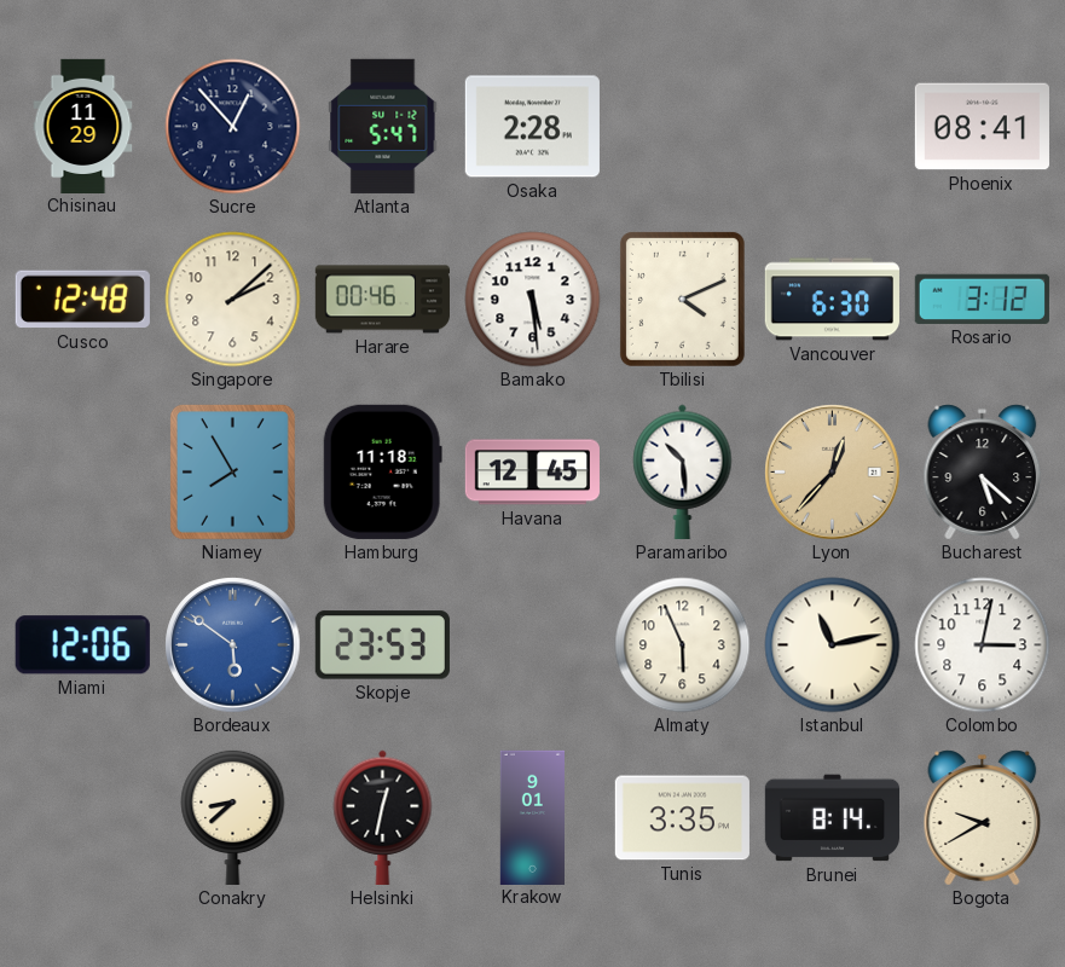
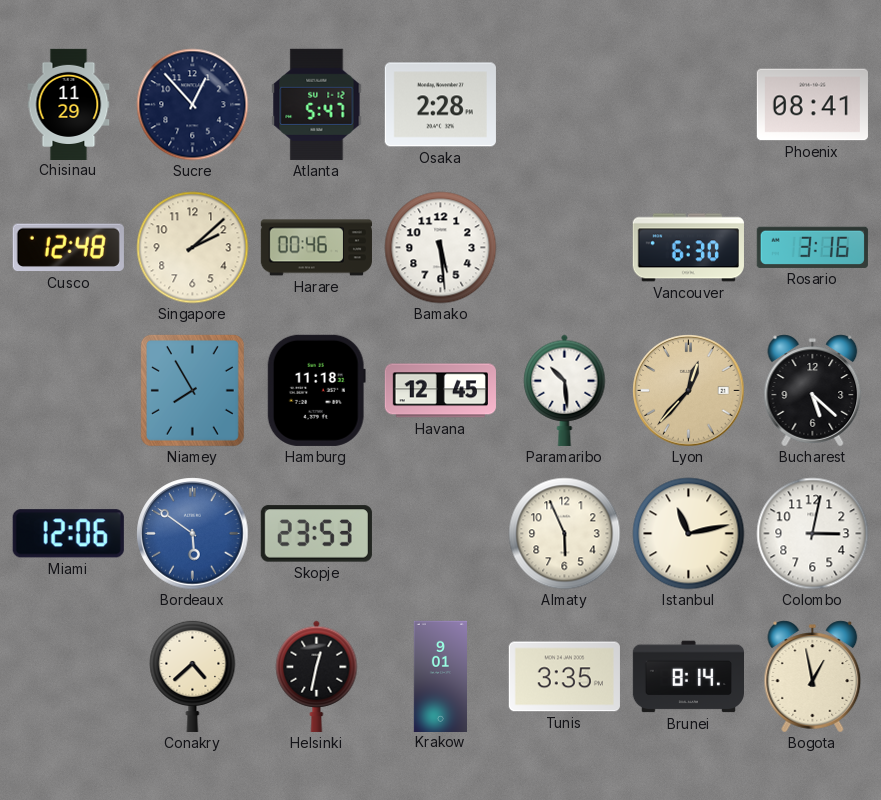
Tbilisi: 4:11 -> none
Rosario: 3:12 -> 3:16
Conakry: 8:38 -> 4:38
Bogota: 9:40 -> 12:58
